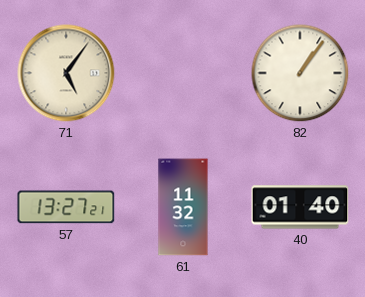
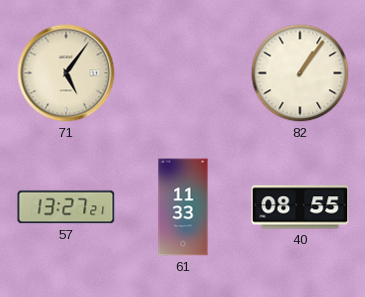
61: 11:32 -> 11:33
40: 01:40 -> 08:55
